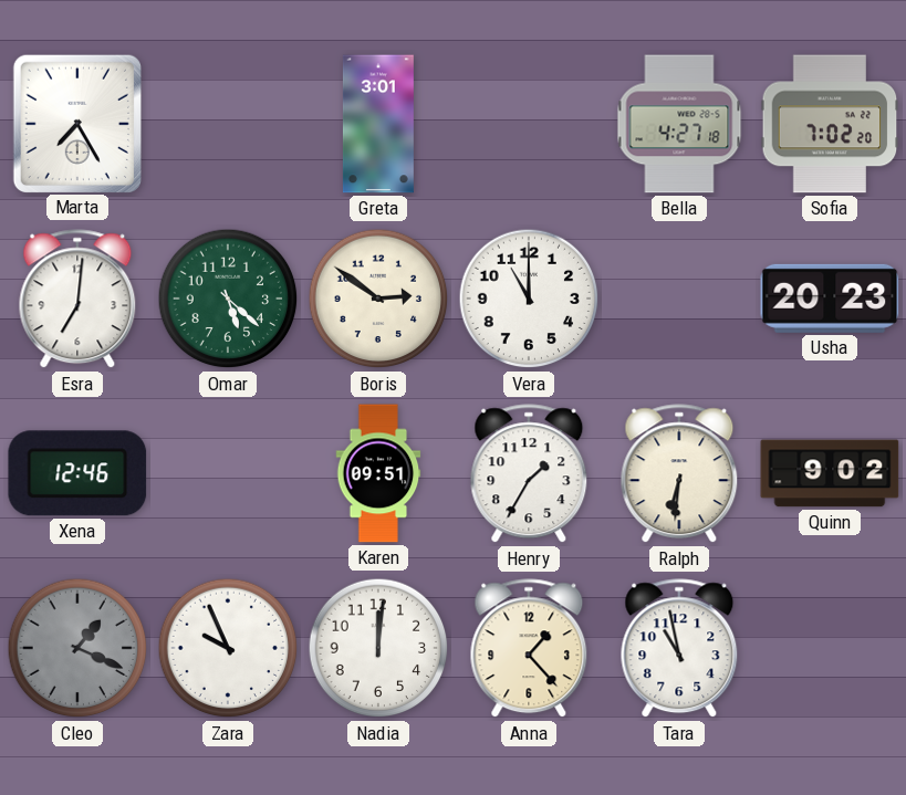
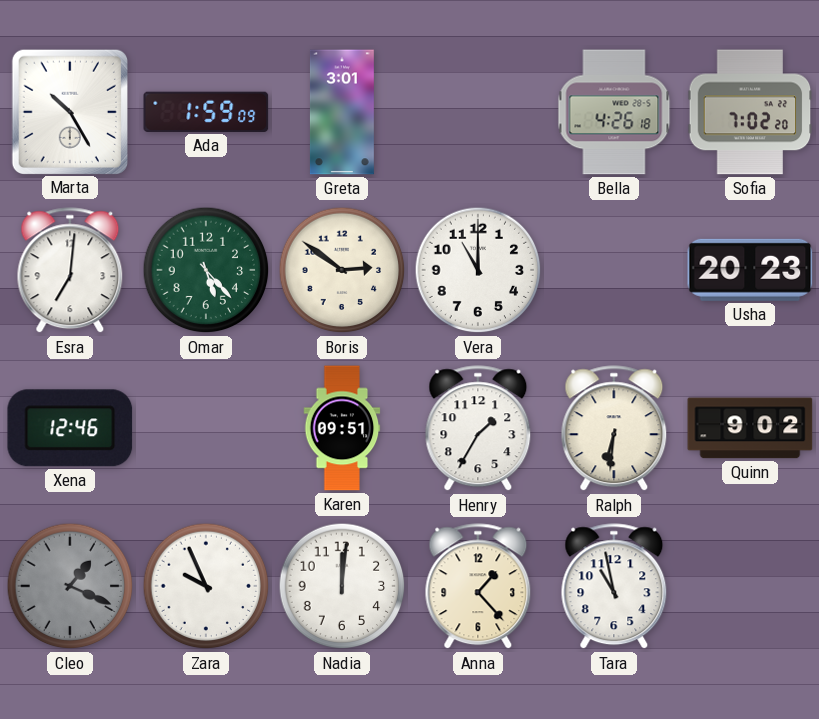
Marta: 7:25 -> 10:25
Ada: none -> 1:59
Bella: 4:27 -> 4:26
Omar: 5:22 -> 5:23
